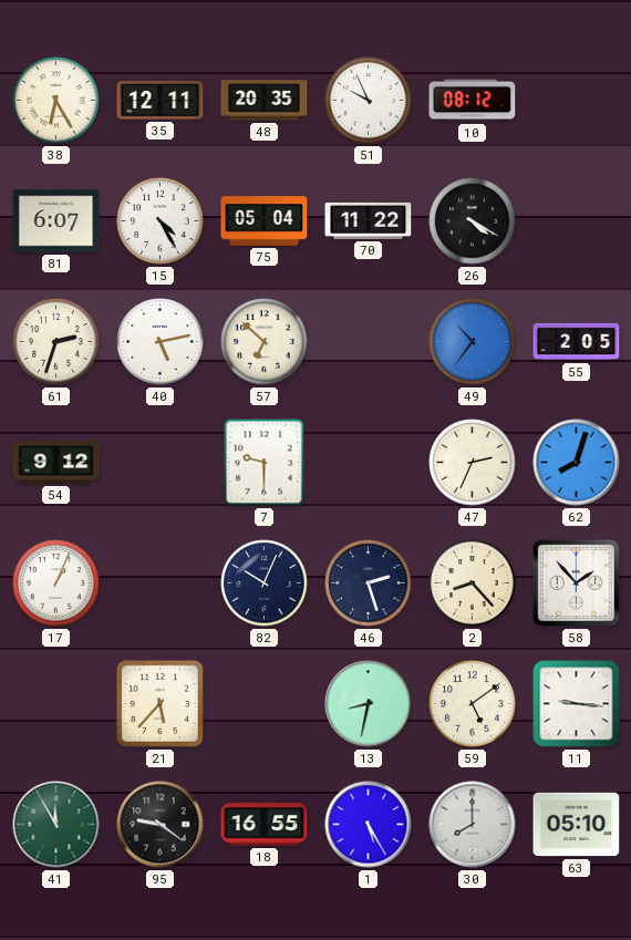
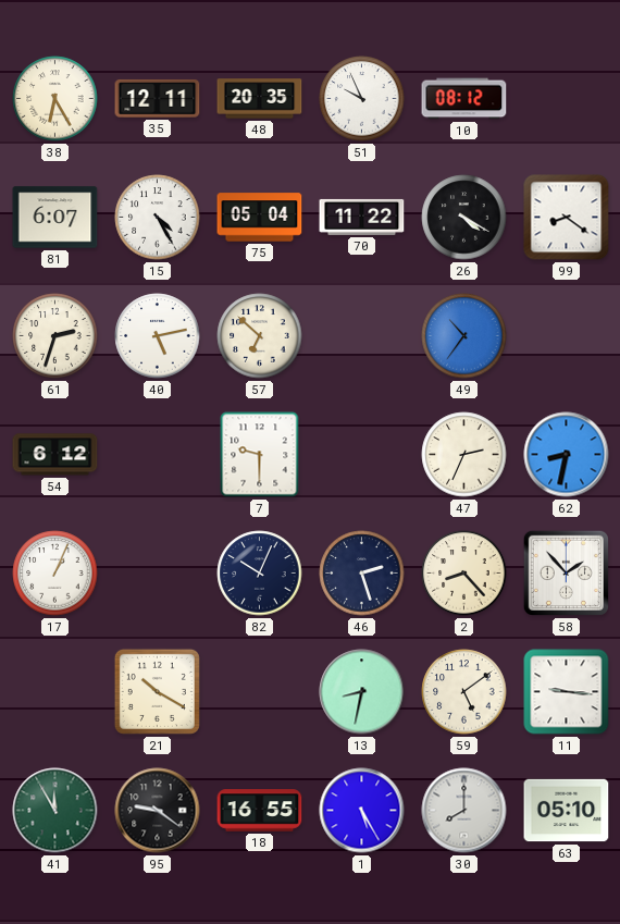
99: none -> 8:21
55: 2:05 -> none
54: 9:12 -> 6:12
62: 8:03 -> 8:32
21: 5:37 -> 10:20
